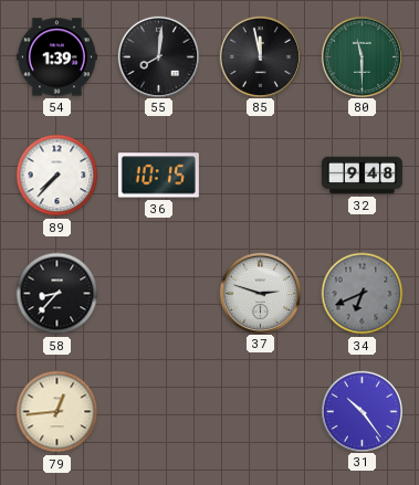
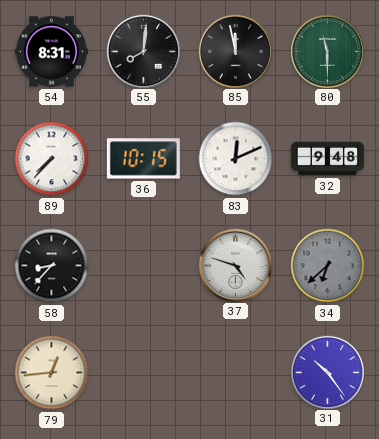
54: 1:39 -> 8:31
83: none -> 12:11
37: 2:48 -> 4:48
34: 6:41 -> 6:38
